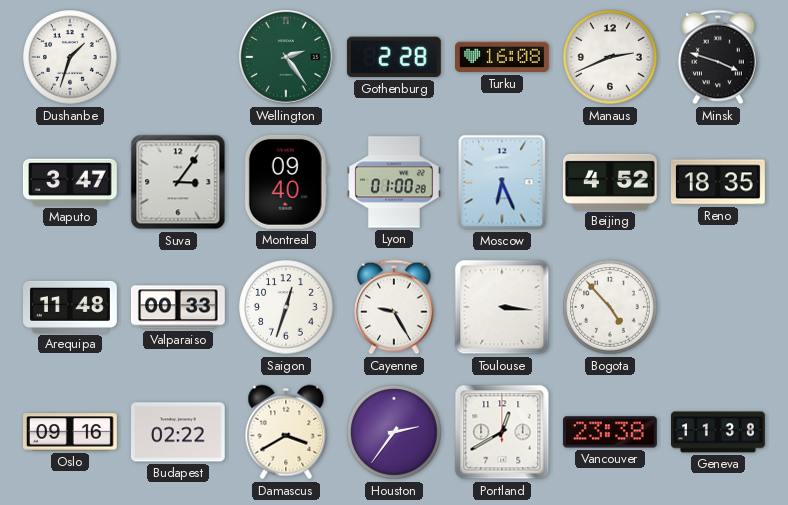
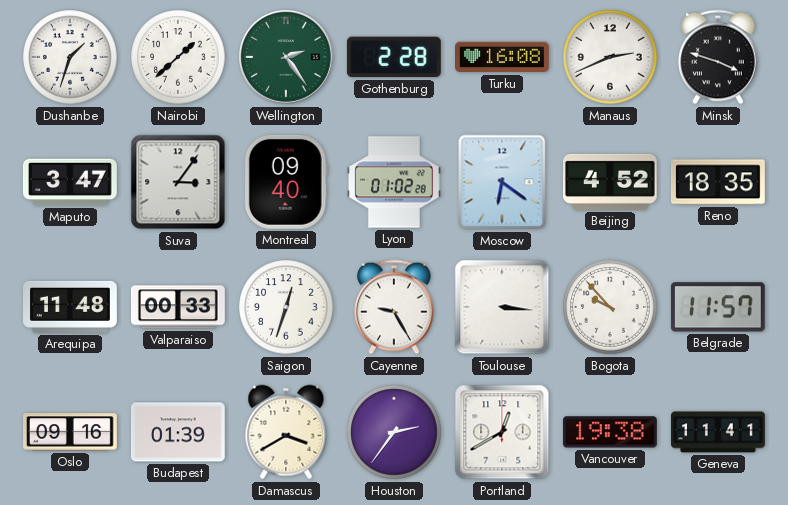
Nairobi: none -> 1:38
Lyon: 01:00 -> 01:02
Moscow: 6:26 -> 6:21
Bogota: 4:53 -> 9:53
Belgrade: none -> 11:57
Budapest: 02:22 -> 01:39
Vancouver: 23:38 -> 19:38
Geneva: 11:38 -> 11:41
